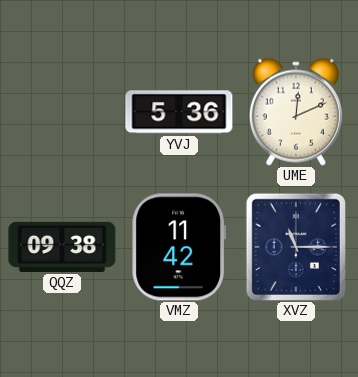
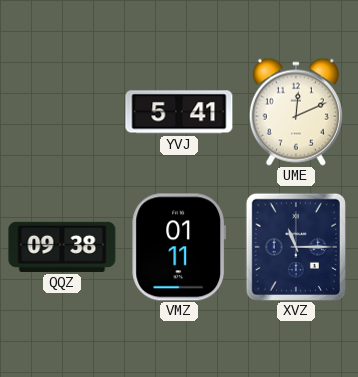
YVJ: 5:36 -> 5:41
VMZ: 11:42 -> 01:11
